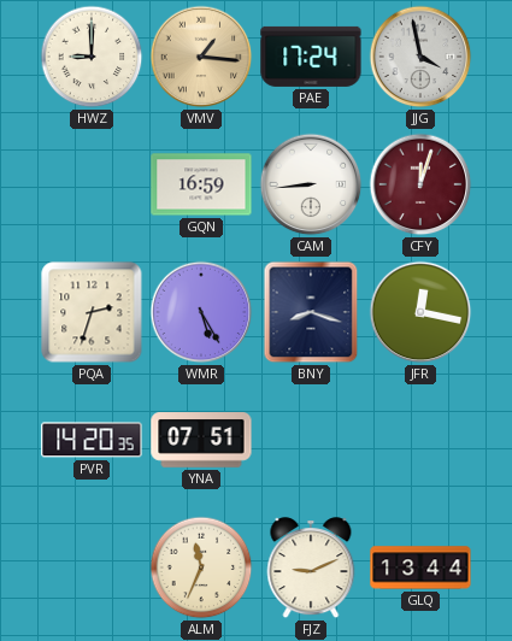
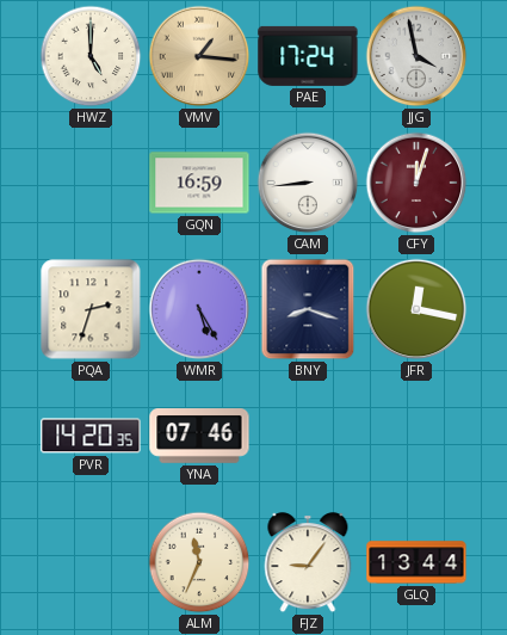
HWZ: 9:00 -> 5:00
YNA: 07:51 -> 07:46
FJZ: 9:11 -> 9:06
